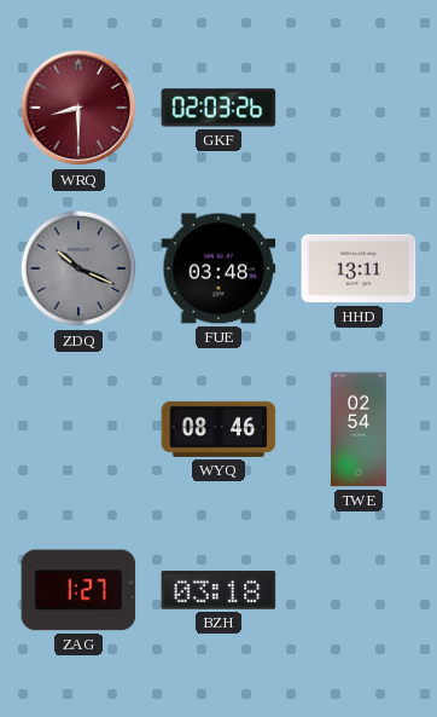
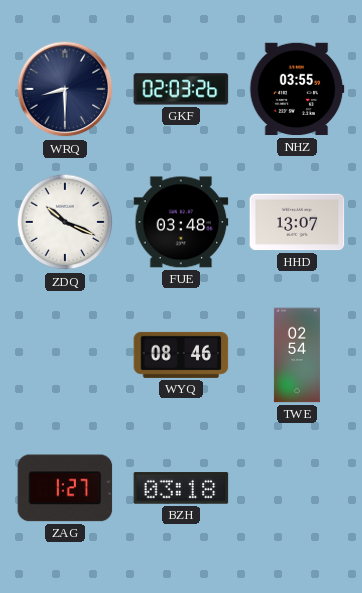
WRQ dial: burgundy -> navy
NHZ: none -> 03:55
ZDQ dial: grey -> white
HHD: 13:11 -> 13:07
